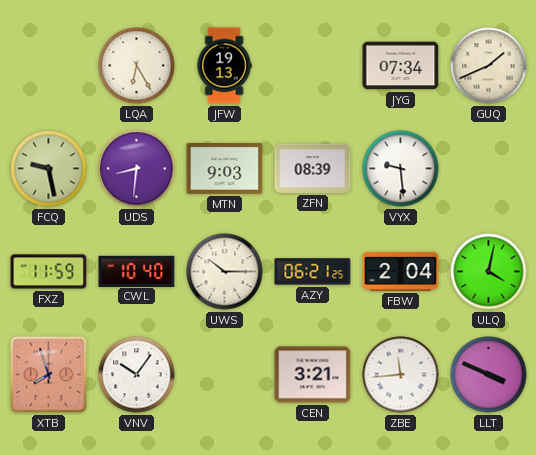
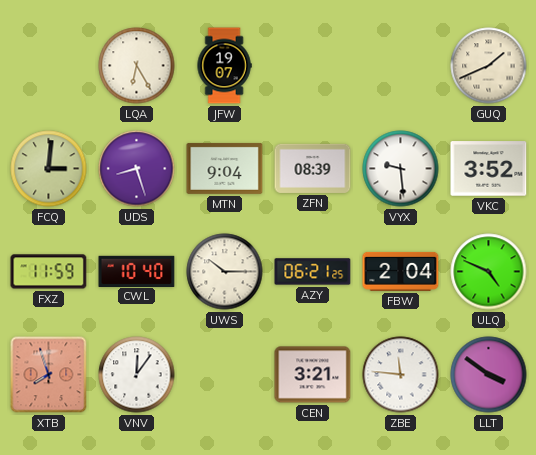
JFW: 19:13 -> 19:07
JYG: 07:34 -> none
FCQ: 9:28 -> 3:01
UDS: 8:31 -> 8:27
MTN: 9:03 -> 9:04
VKC: none -> 3:52
ULQ: 4:02 -> 4:49
VNV: 10:06 -> 12:06
ZBE: 11:44 -> 11:46
LLT: 3:49 -> 3:51
